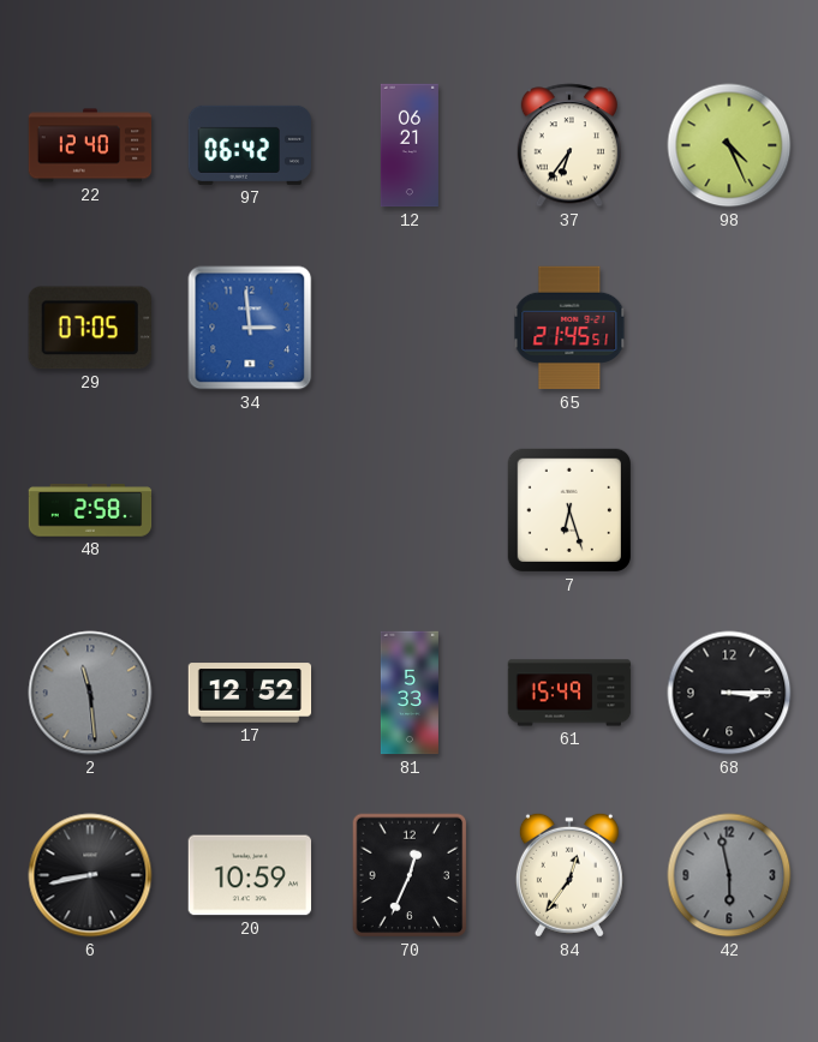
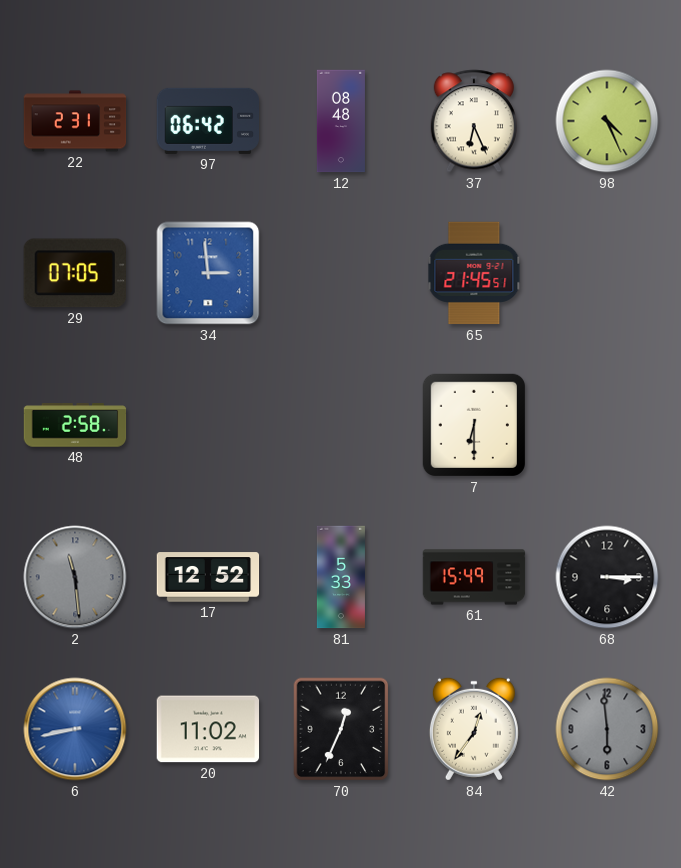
22: 12:40 -> 2:31
12: 06:21 -> 08:48
37: 6:36 -> 6:26
7: 6:27 -> 6:30
6 dial: black -> blue
20: 10:59 -> 11:02
42: 5:58 -> 5:59
